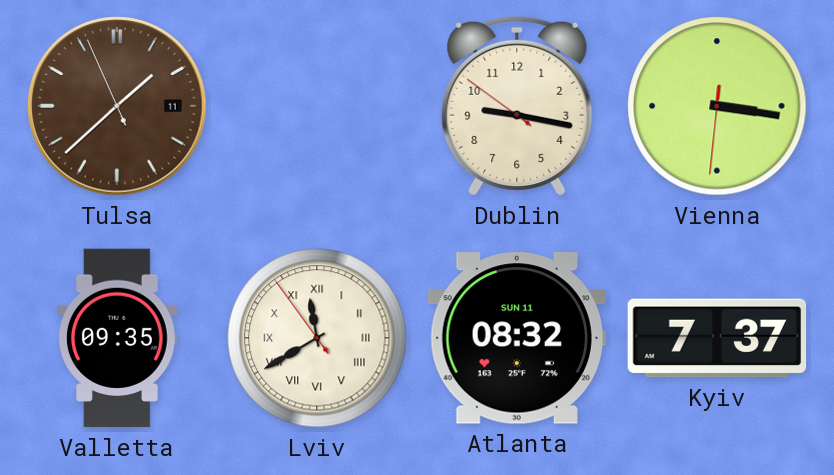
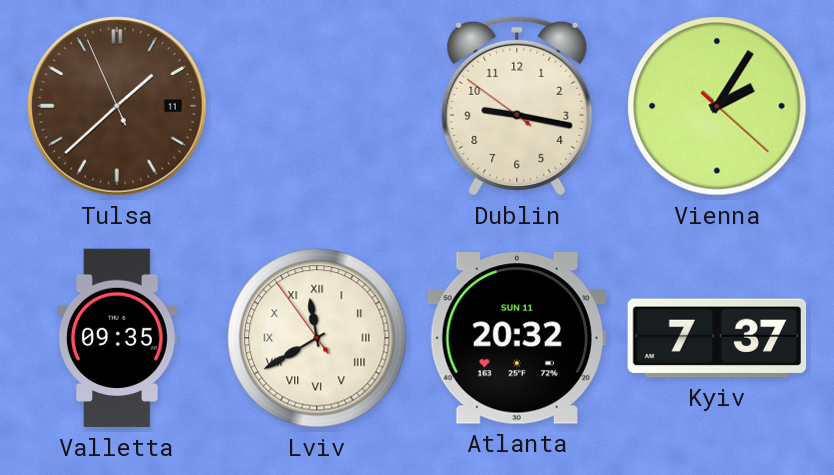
Vienna: 3:16 -> 2:05
Atlanta: 08:32 -> 20:32
